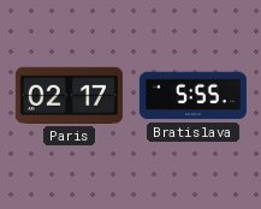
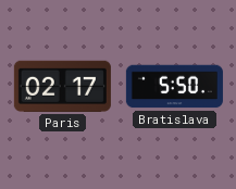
Bratislava: 5:55 -> 5:50
